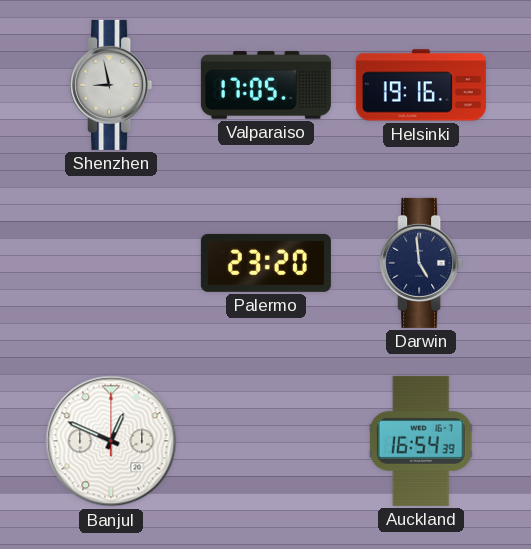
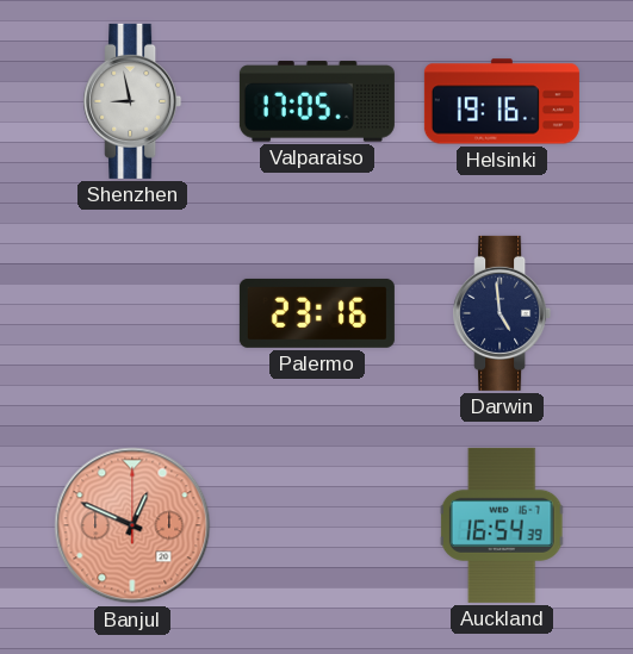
Palermo: 23:20 -> 23:16
Banjul dial: white -> salmon
